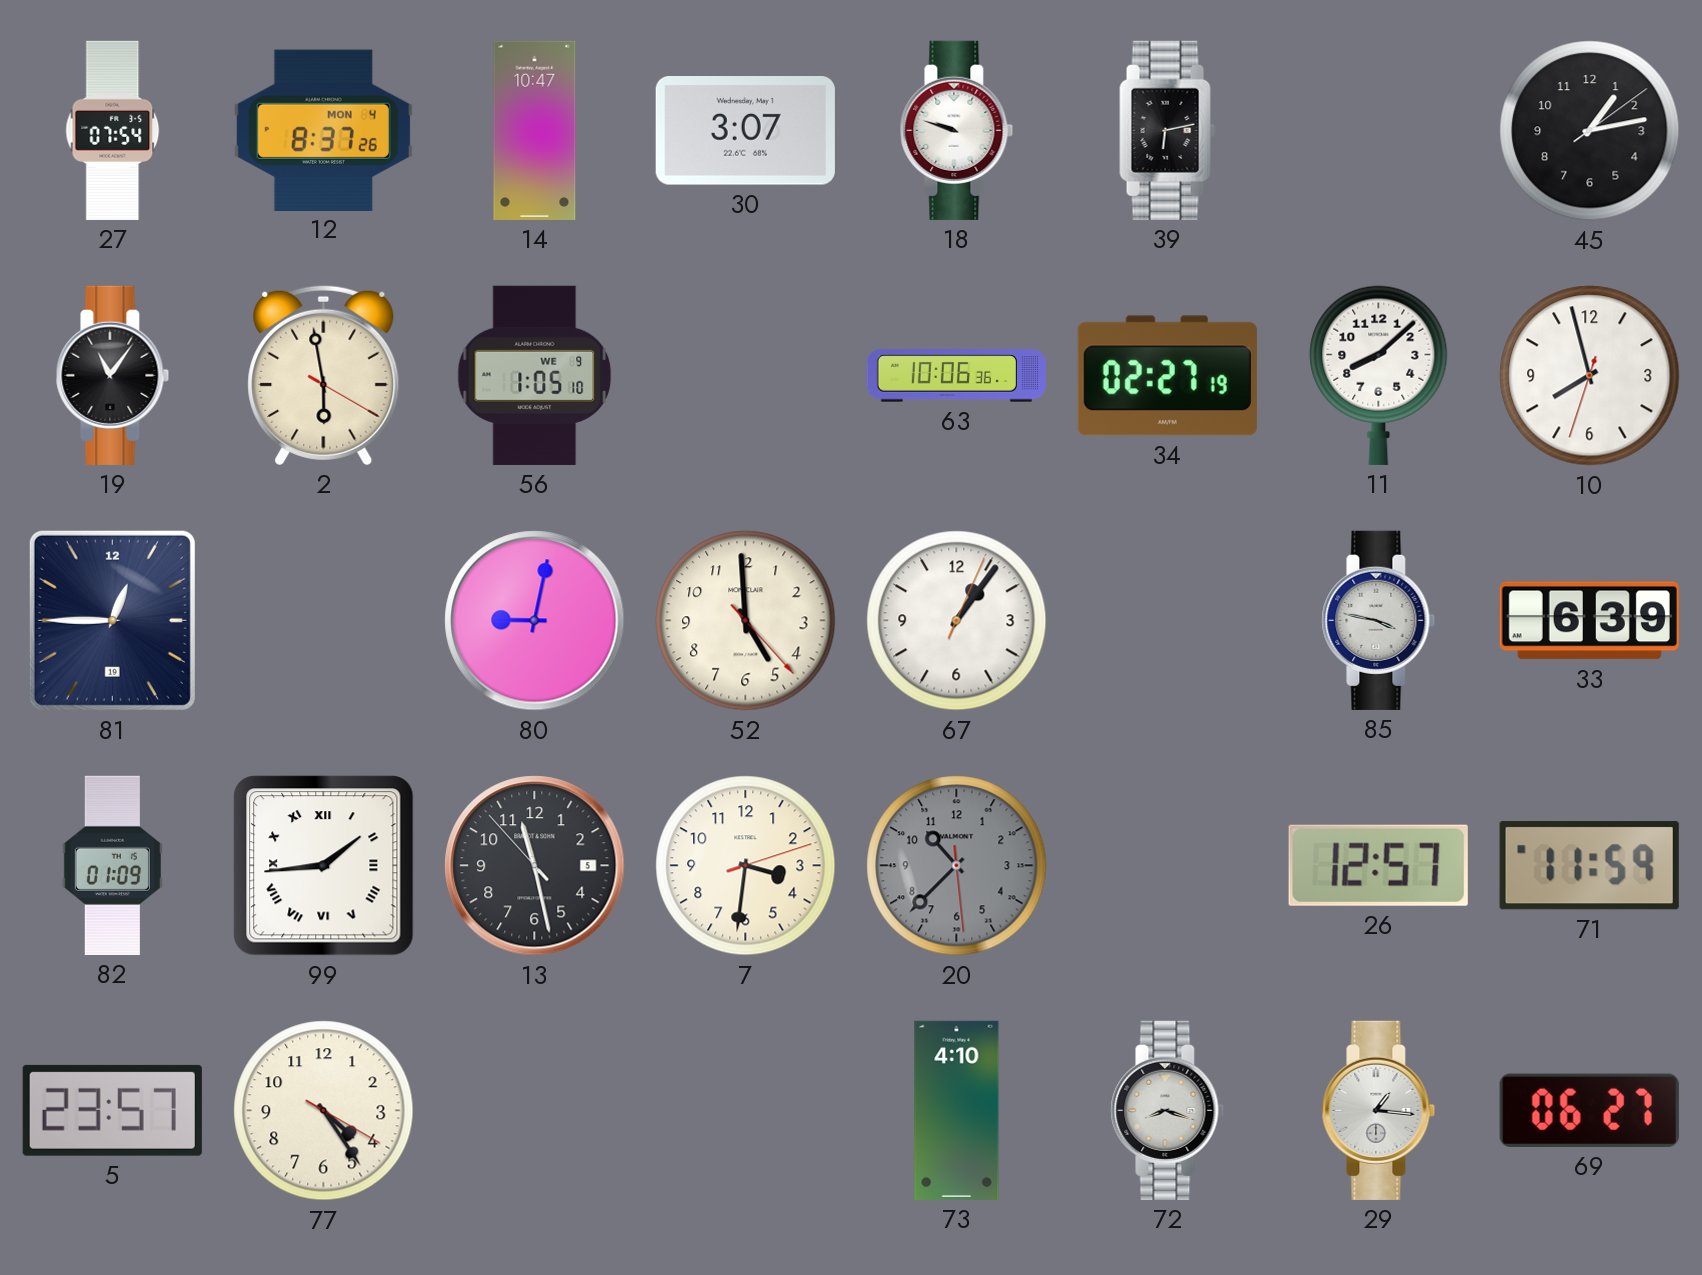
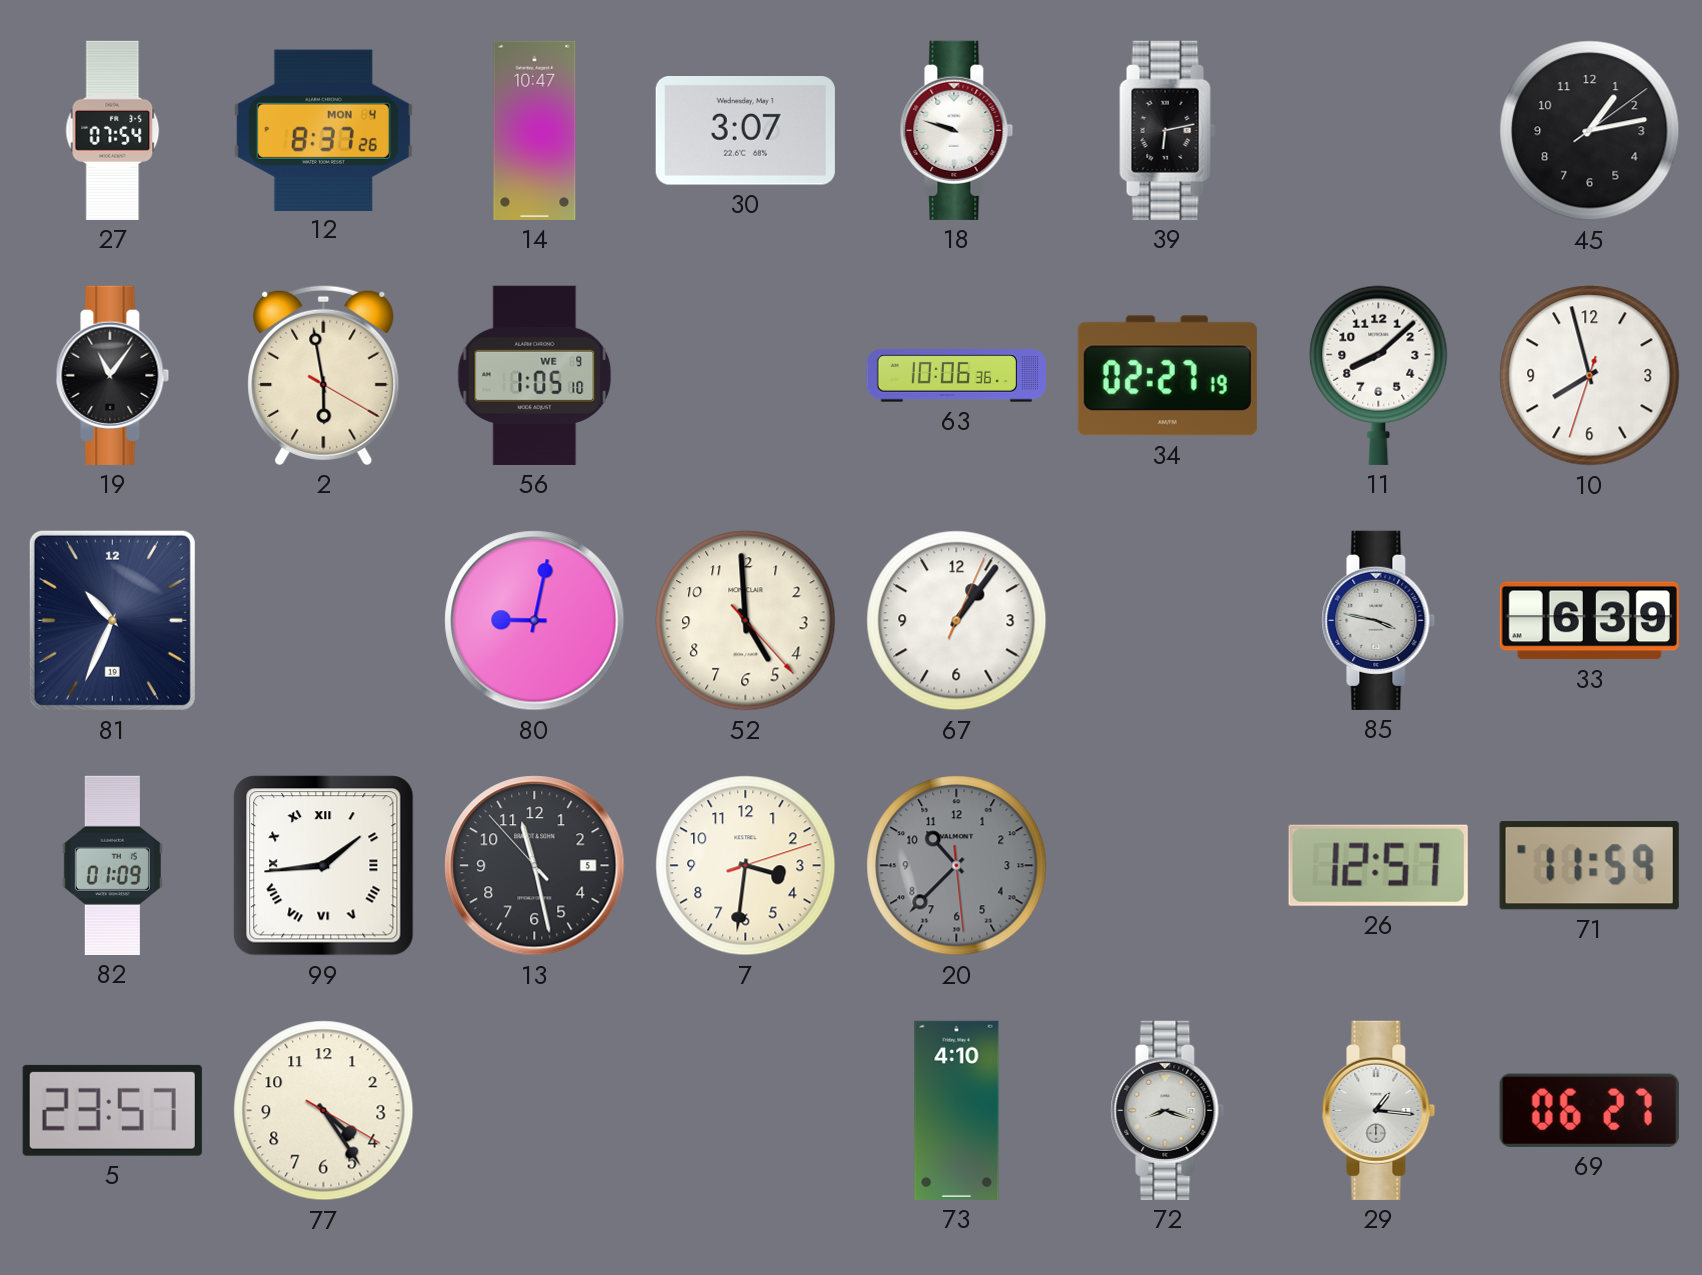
81: 12:45 -> 10:34
